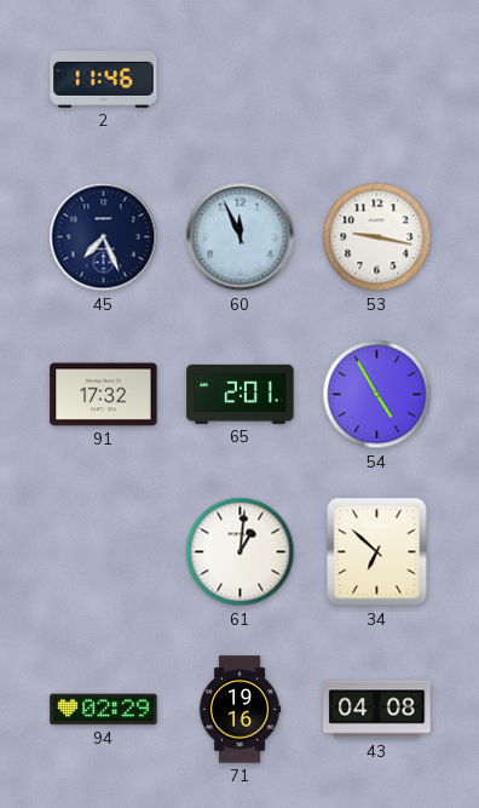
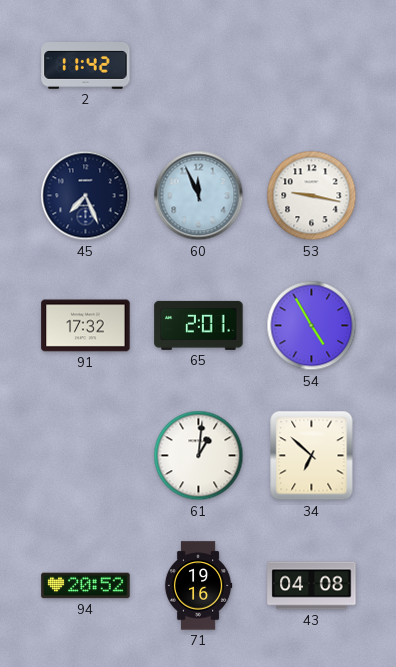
2: 11:46 -> 11:42
94: 02:29 -> 20:52
